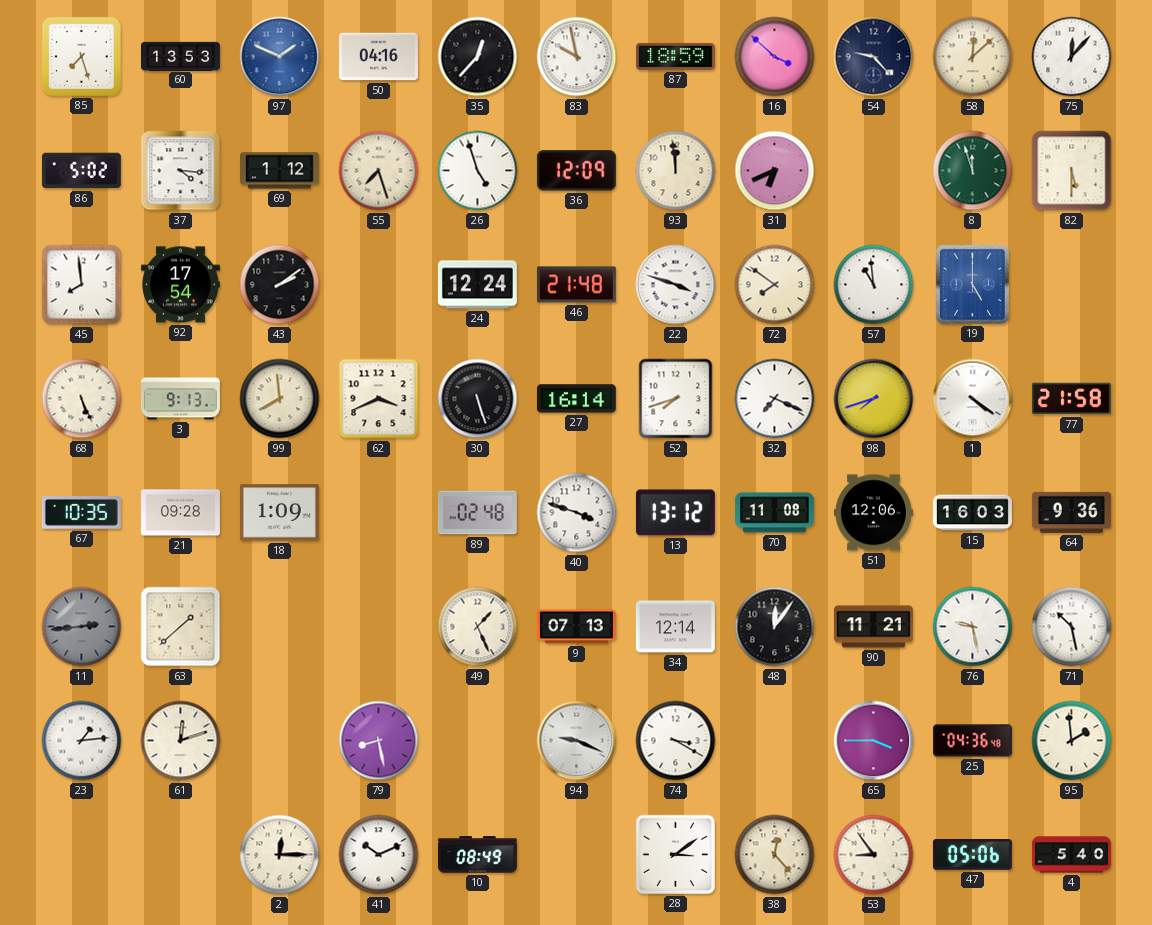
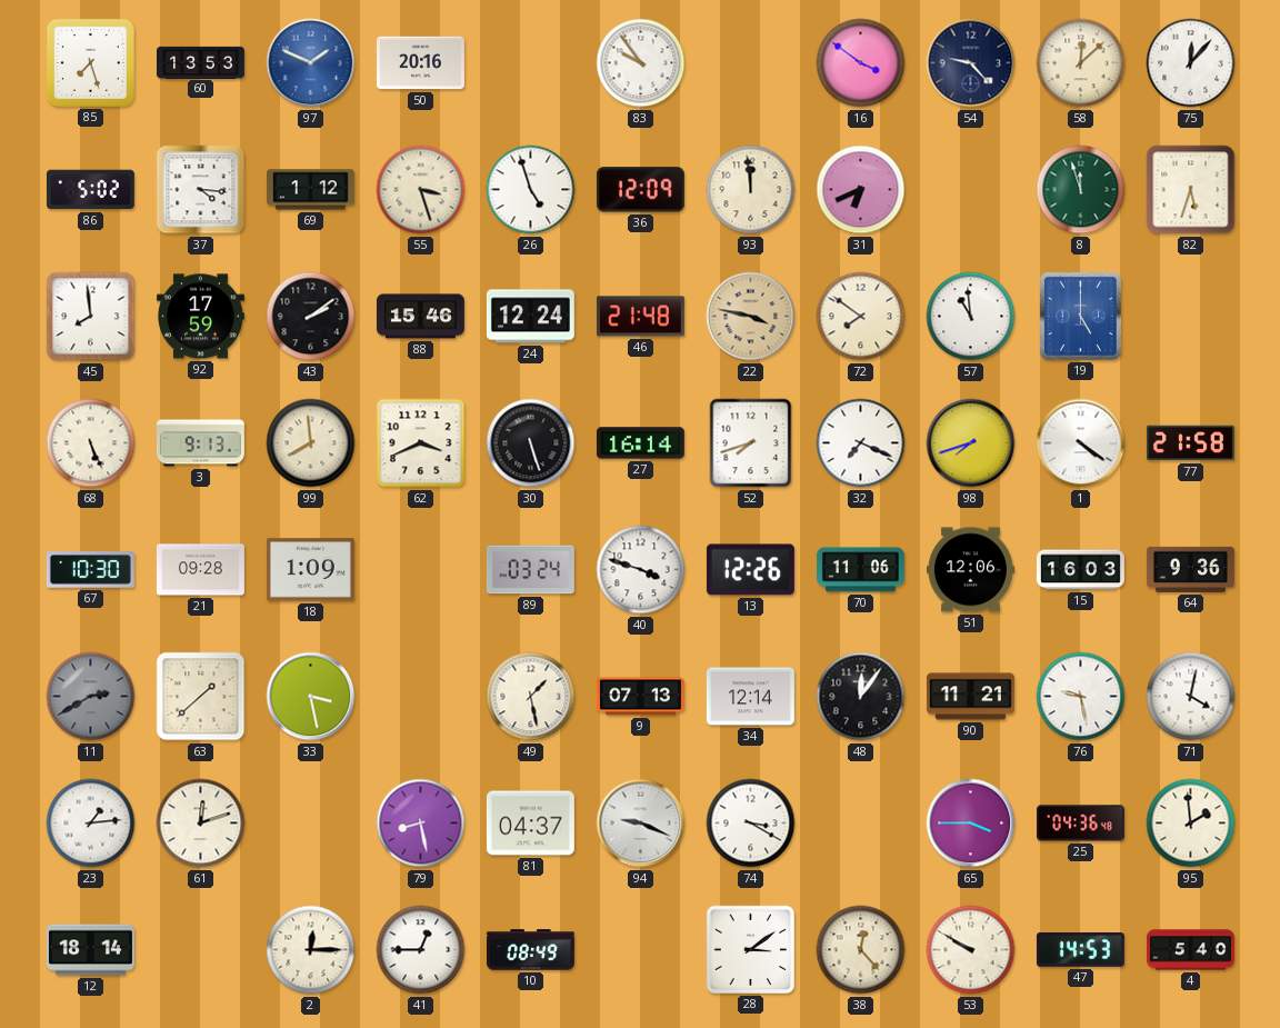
50: 04:16 -> 20:16
35: 12:37 -> none
83: 9:58 -> 9:54
87: 18:59 -> none
16: 3:52 -> 3:51
55: 7:27 -> 3:27
82: 5:30 -> 5:33
92: 17:54 -> 17:59
88: none -> 15:46
22: 3:48 -> 3:47
22 dial: white -> champagne
67: 10:35 -> 10:30
89: 02:48 -> 03:24
13: 13:12 -> 12:26
70: 11:08 -> 11:06
11: 2:44 -> 2:40
33: none -> 3:28
49: 1:26 -> 1:28
71: 10:28 -> 4:02
81: none -> 04:37
12: none -> 18:14
41: 10:11 -> 12:45
53: 8:54 -> 9:50
47: 05:06 -> 14:53
